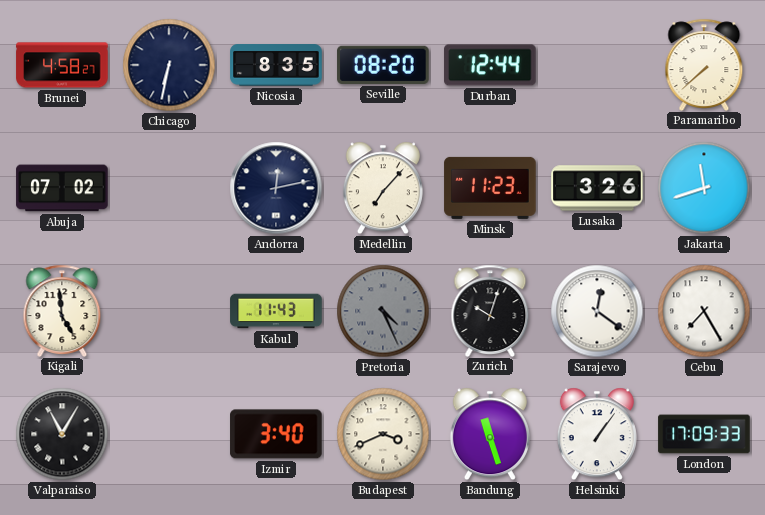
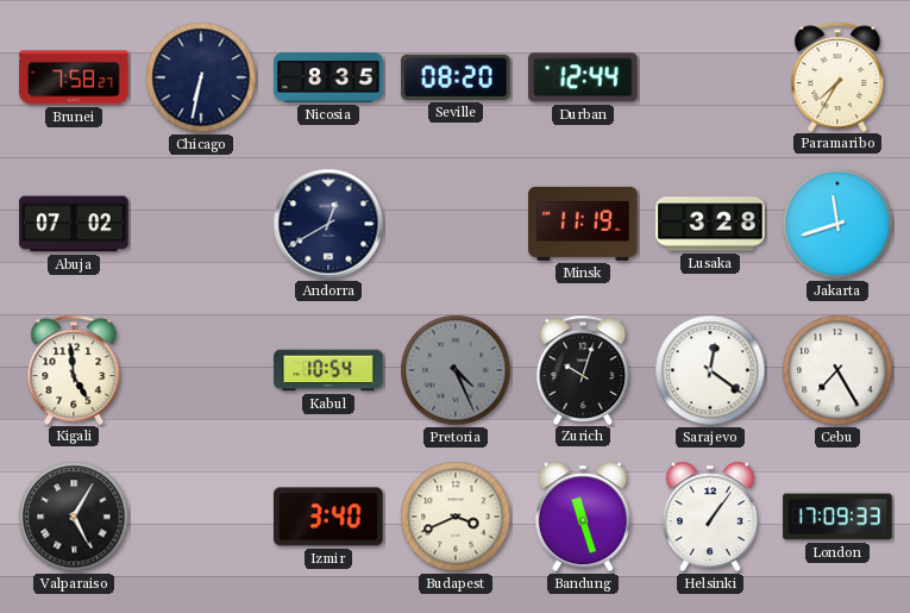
Brunei: 4:58 -> 7:58
Paramaribo: 7:38 -> 7:35
Andorra: 12:13 -> 12:40
Medellin: 7:07 -> none
Minsk: 11:23 -> 11:19
Lusaka: 3:26 -> 3:28
Kabul: 11:43 -> 10:54
Valparaiso: 11:05 -> 5:05
